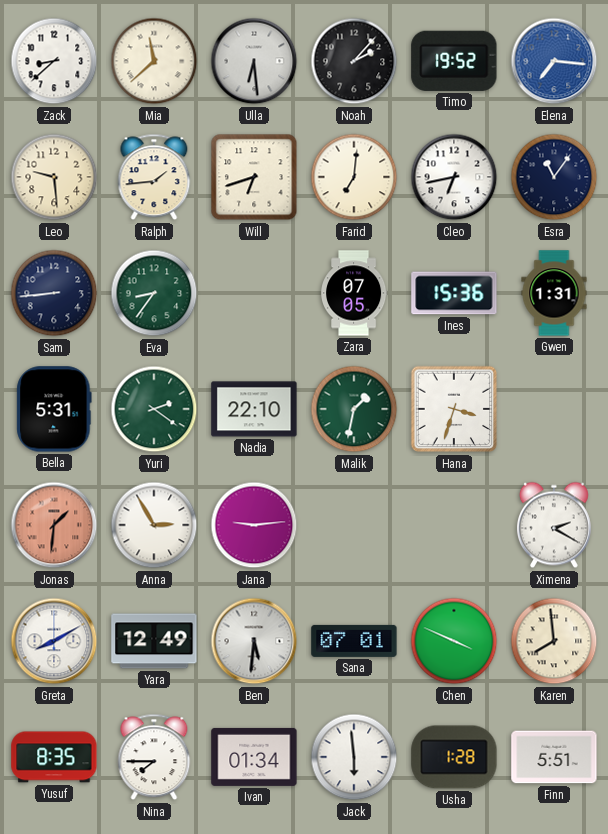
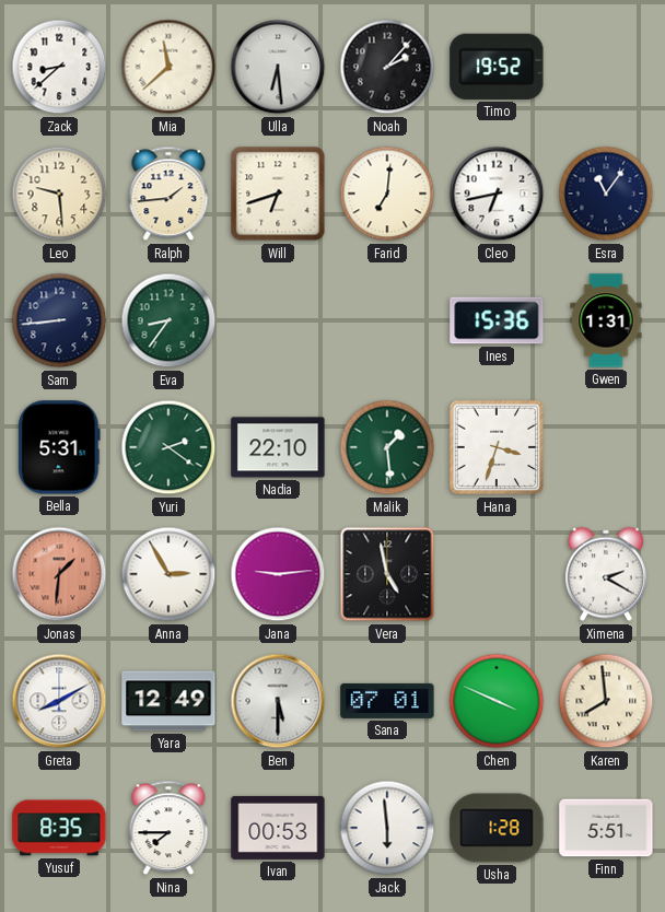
Elena: 7:16 -> none
Zara: 07:05 -> none
Malik: 1:32 -> 1:29
Vera: none -> 4:58
Ben: 5:31 -> 5:30
Ivan: 01:34 -> 00:53
